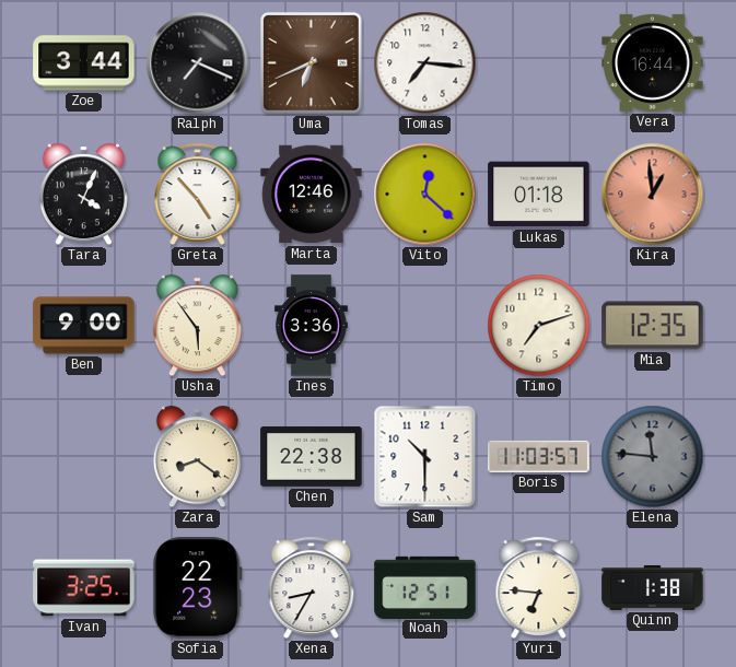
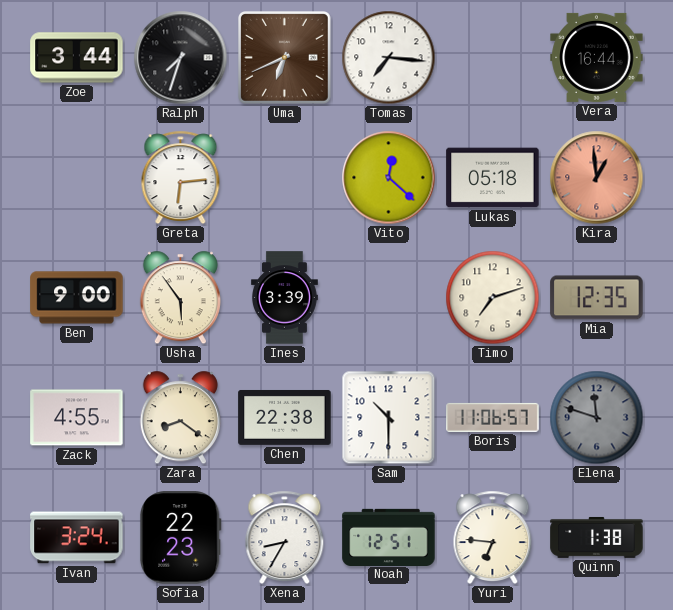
Ralph: 7:19 -> 7:33
Tara: 4:04 -> none
Greta: 4:53 -> 6:14
Marta: 12:46 -> none
Lukas: 01:18 -> 05:18
Ines: 3:36 -> 3:39
Zack: none -> 4:55
Boris: 11:03 -> 11:06
Elena: 11:46 -> 11:48
Ivan: 3:25 -> 3:24
